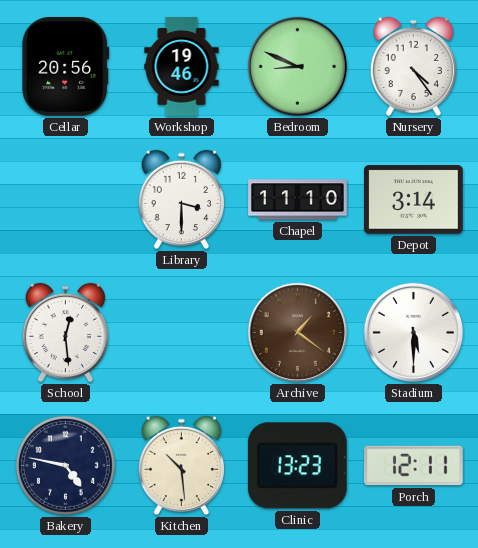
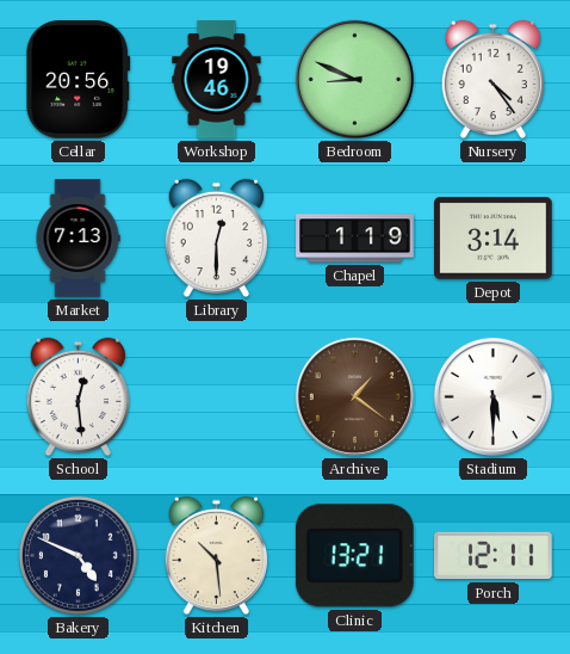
Market: none -> 7:13
Library: 3:30 -> 12:30
Chapel: 11:10 -> 1:19
Bakery: 4:47 -> 4:49
Clinic: 13:23 -> 13:21
